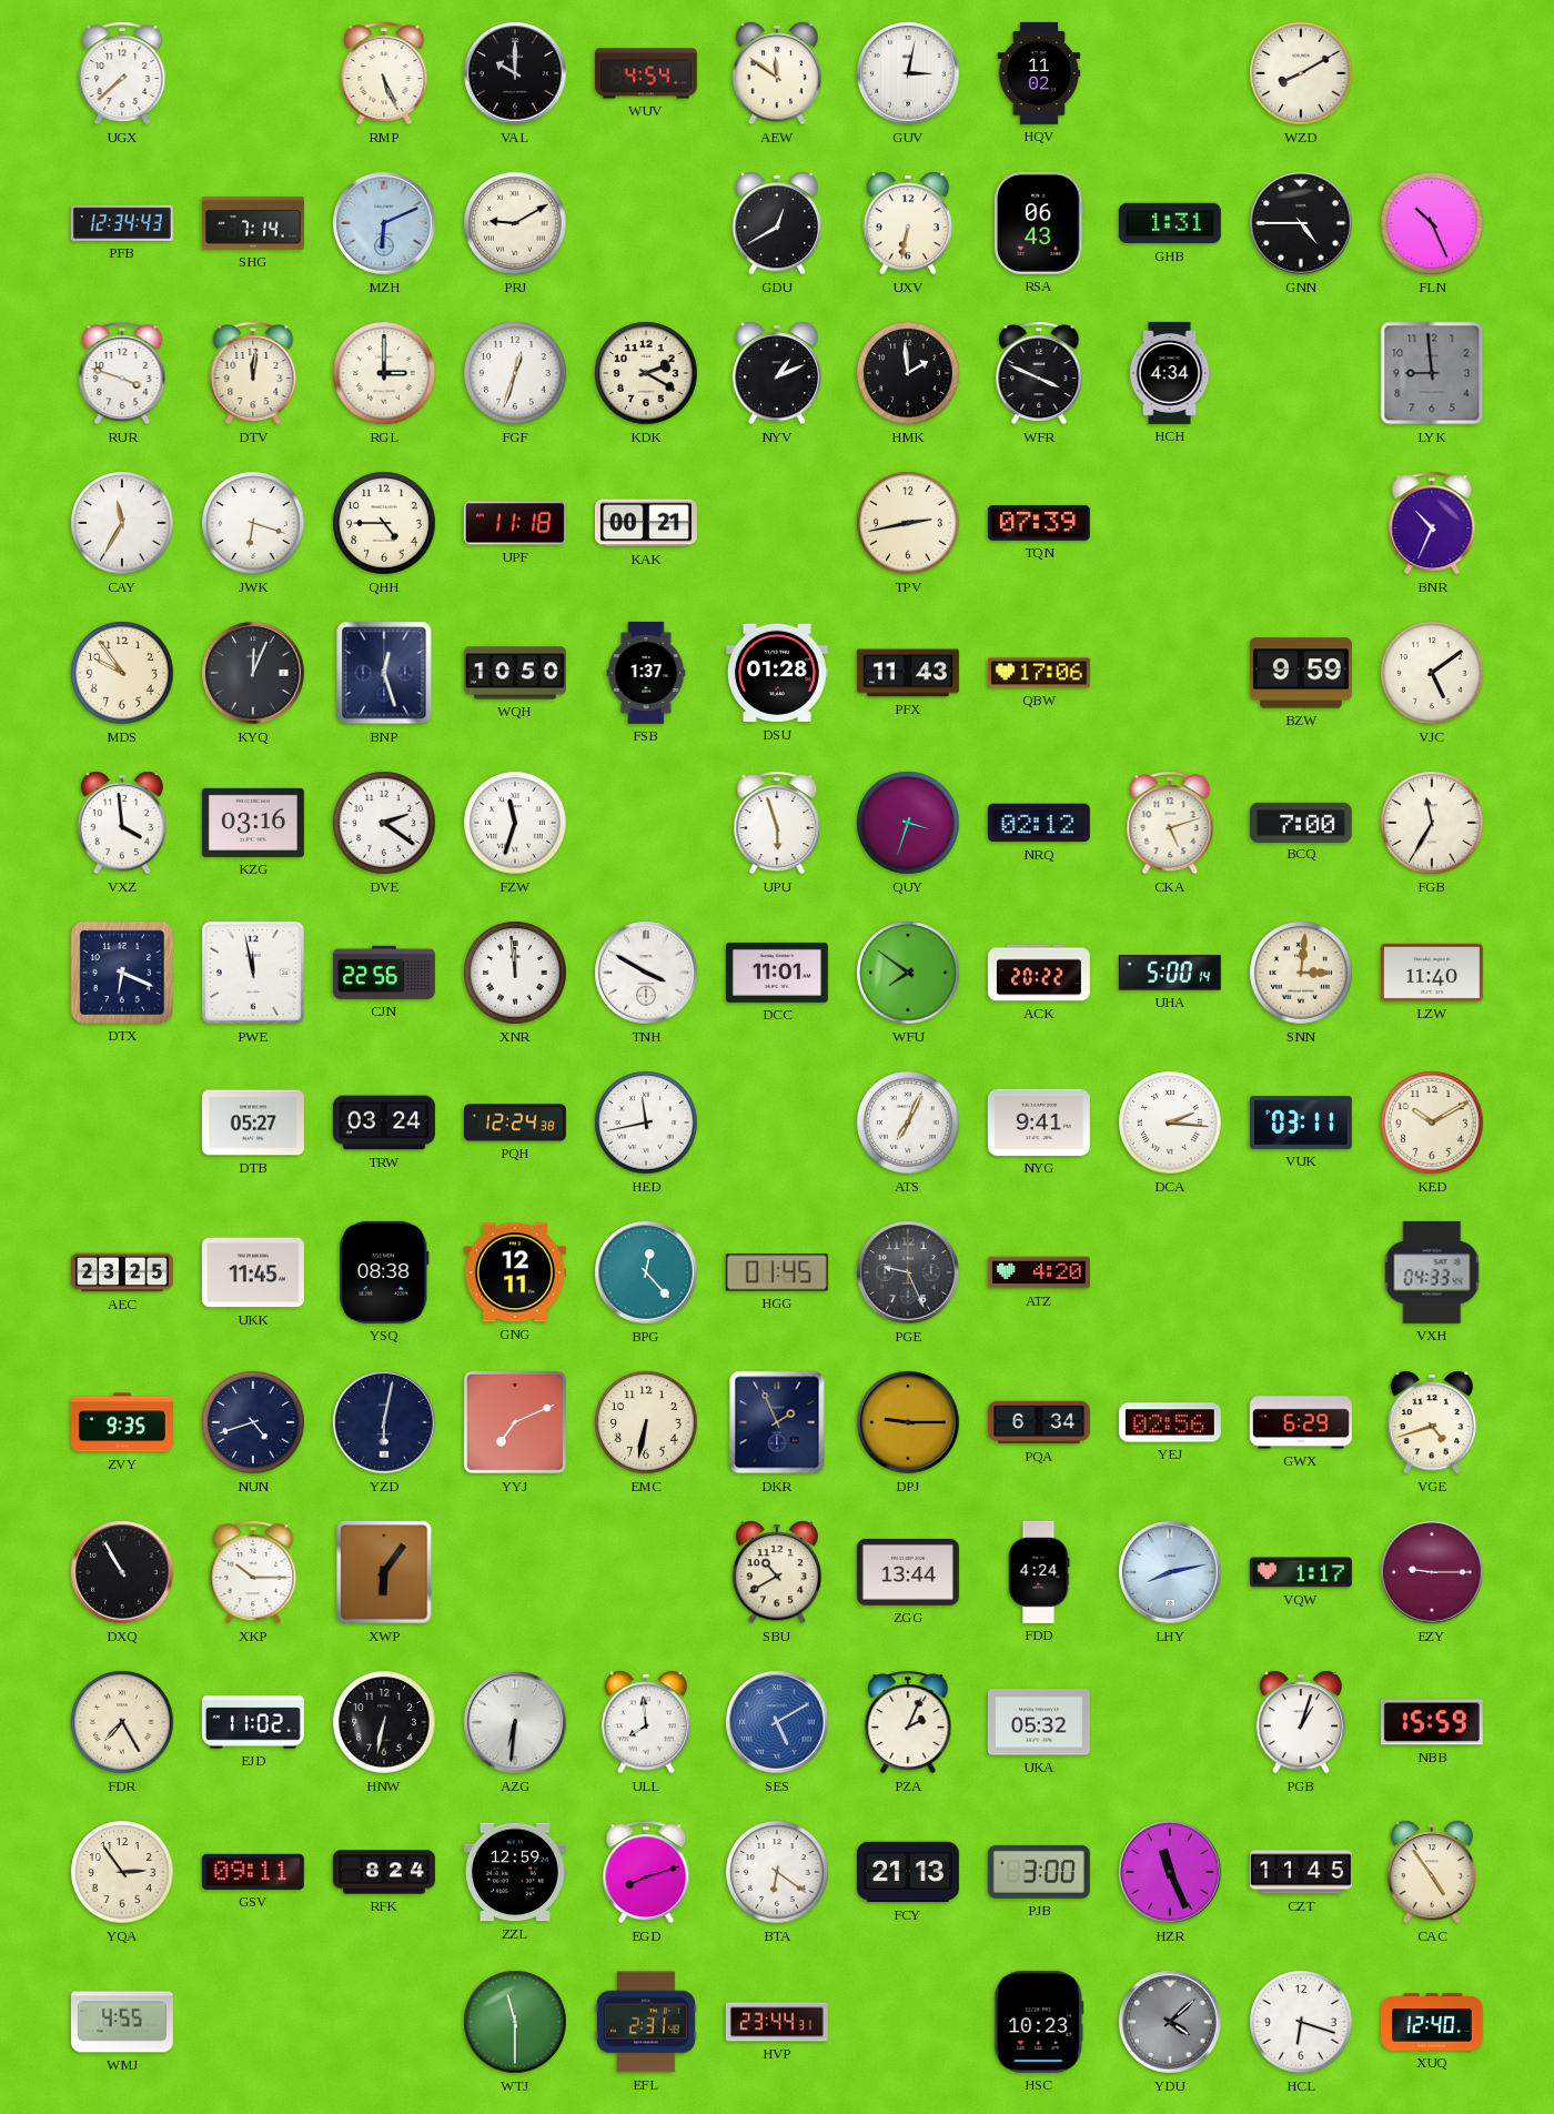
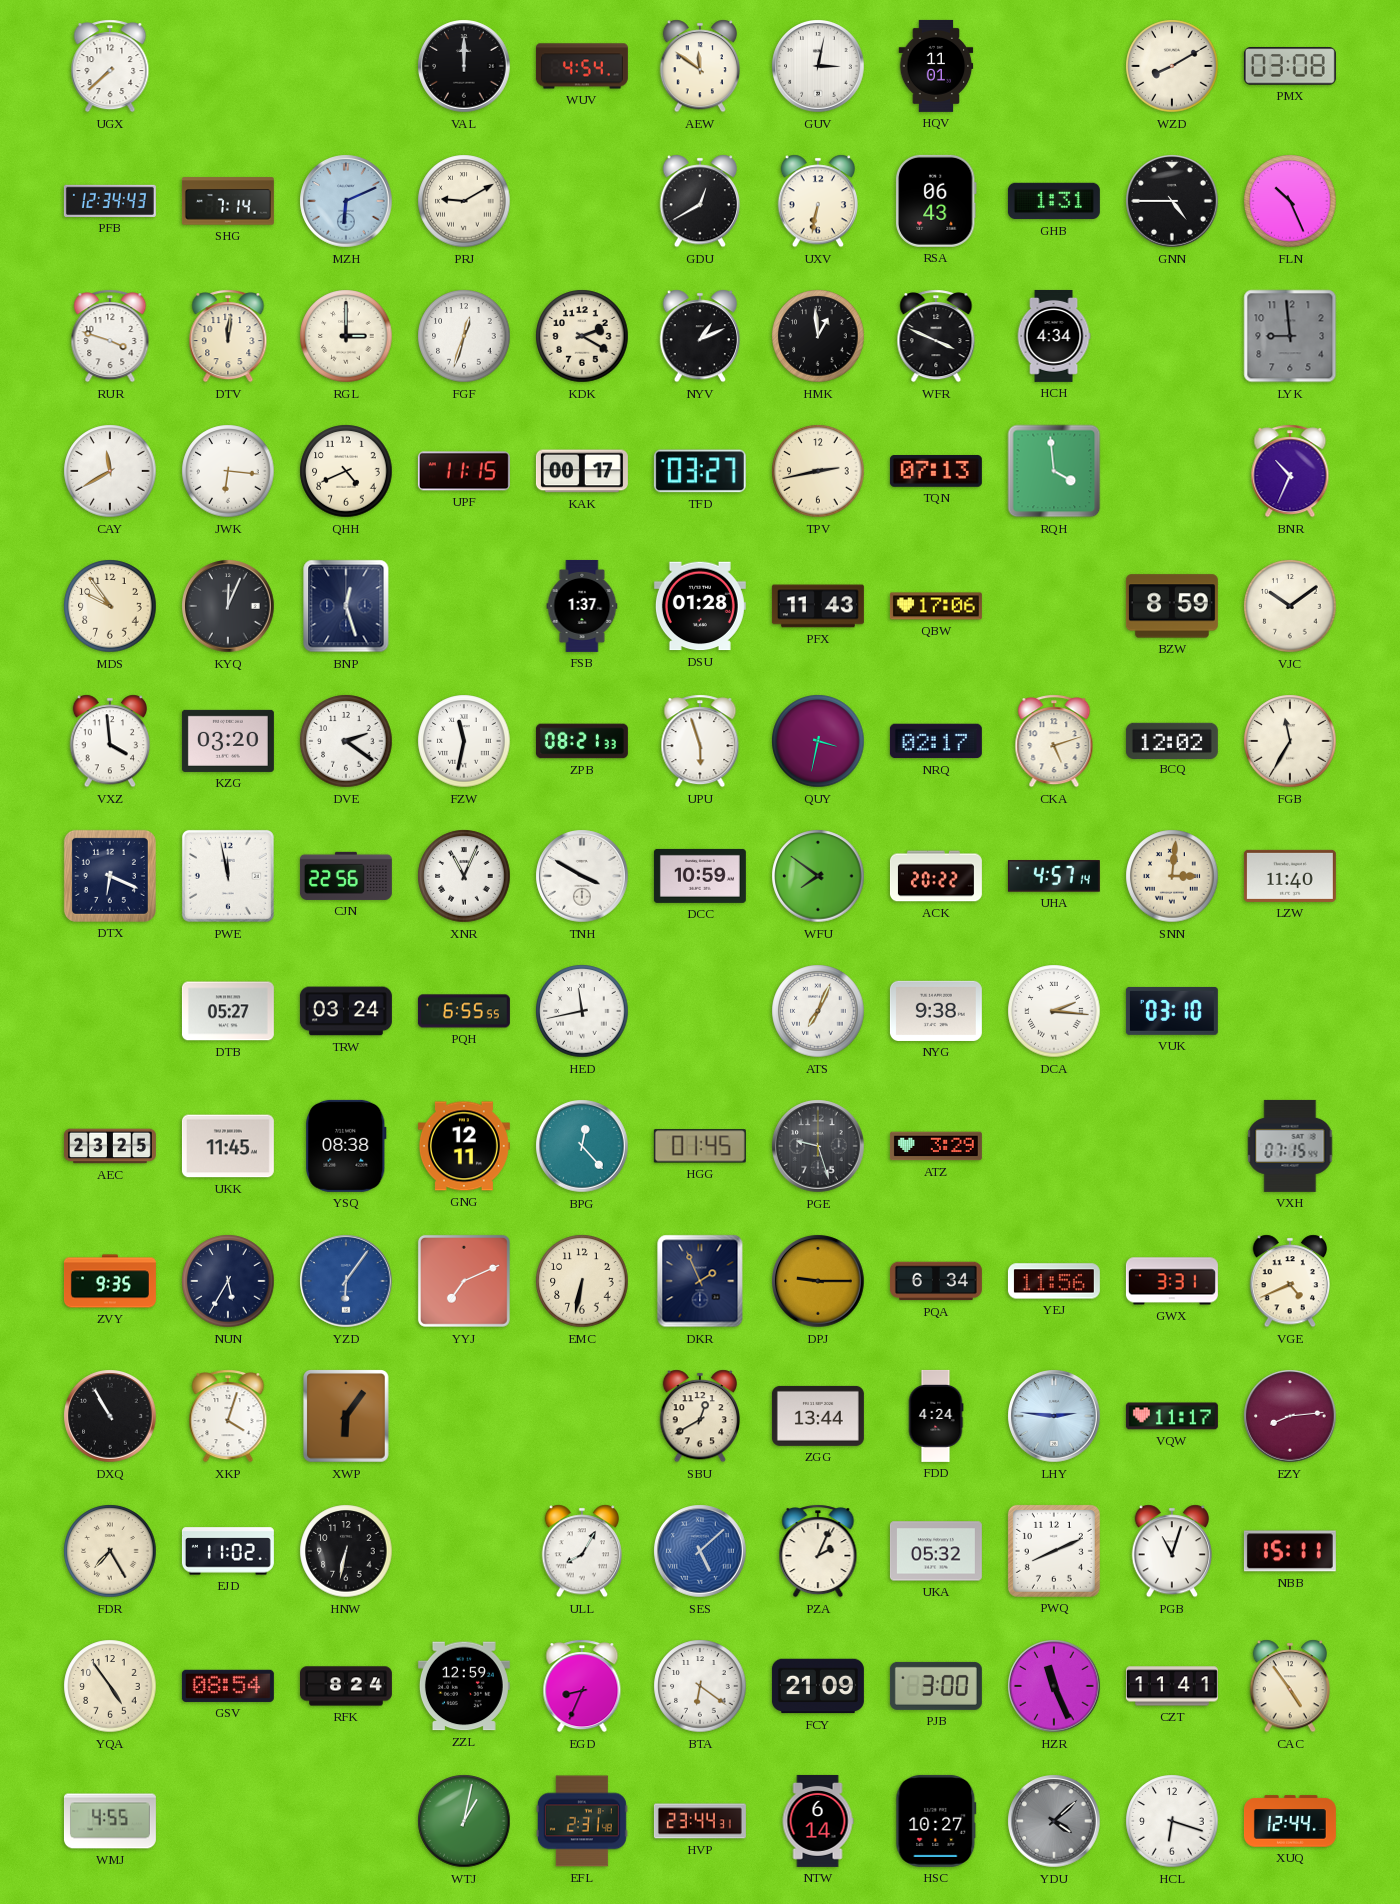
RMP: 5:26 -> none
VAL: 10:00 -> 12:00
HQV: 11:02 -> 11:01
PMX: none -> 03:08
HMK: 1:59 -> 12:59
CAY: 11:35 -> 11:40
JWK: 6:18 -> 6:16
QHH: 4:45 -> 4:41
UPF: 11:18 -> 11:15
KAK: 00:21 -> 00:17
TFD: none -> 03:27
TQN: 07:39 -> 07:13
RQH: none -> 3:59
WQH: 10:50 -> none
BZW: 9:59 -> 8:59
VJC: 5:09 -> 10:09
KZG: 03:16 -> 03:20
FZW: 11:33 -> 11:32
ZPB: none -> 08:21
QUY: 3:33 -> 3:32
NRQ: 02:12 -> 02:17
BCQ: 7:00 -> 12:02
XNR: 11:59 -> 11:04
DCC: 11:01 -> 10:59
UHA: 5:00 -> 4:57
PQH: 12:24 -> 6:55
NYG: 9:41 -> 9:38
VUK: 03:11 -> 03:10
KED: 10:10 -> none
PGE: 9:26 -> 9:27
ATZ: 4:20 -> 3:29
VXH: 04:33 -> 07:15
NUN: 4:42 -> 5:35
YZD: 6:02 -> 6:06
YZD dial: navy -> blue
YEJ: 02:56 -> 11:56
GWX: 6:29 -> 3:31
VGE: 4:42 -> 4:41
XKP: 10:15 -> 4:03
SBU: 10:40 -> 12:40
LHY: 8:13 -> 2:46
VQW: 1:17 -> 11:17
EZY: 9:15 -> 8:14
AZG: 6:31 -> none
ULL: 7:59 -> 8:05
SES: 5:10 -> 5:08
PWQ: none -> 8:11
PGB: 1:03 -> 11:03
NBB: 15:59 -> 15:11
YQA: 2:54 -> 4:54
GSV: 09:11 -> 08:54
EGD: 8:12 -> 8:34
FCY: 21:13 -> 21:09
CZT: 11:45 -> 11:41
WTJ: 11:30 -> 1:02
NTW: none -> 6:14
HSC: 10:23 -> 10:27
XUQ: 12:40 -> 12:44
